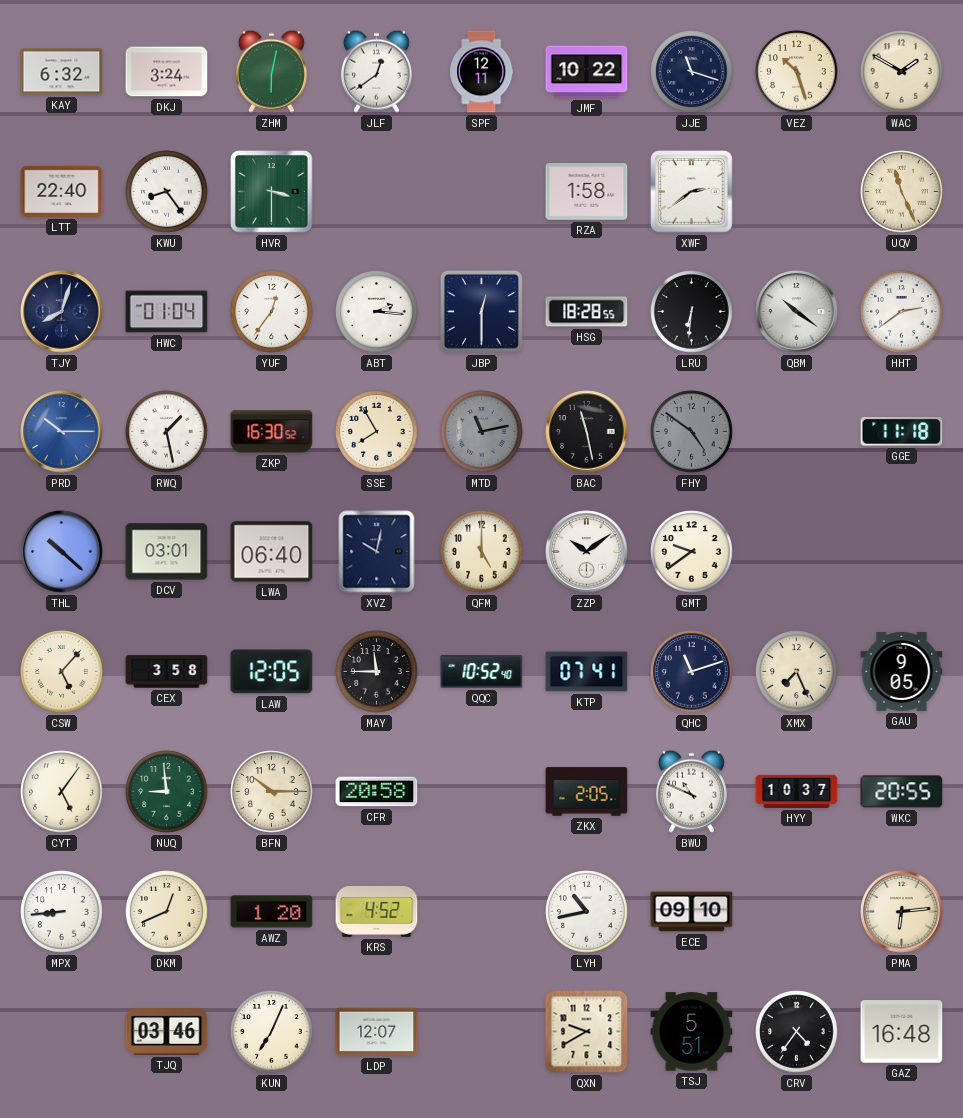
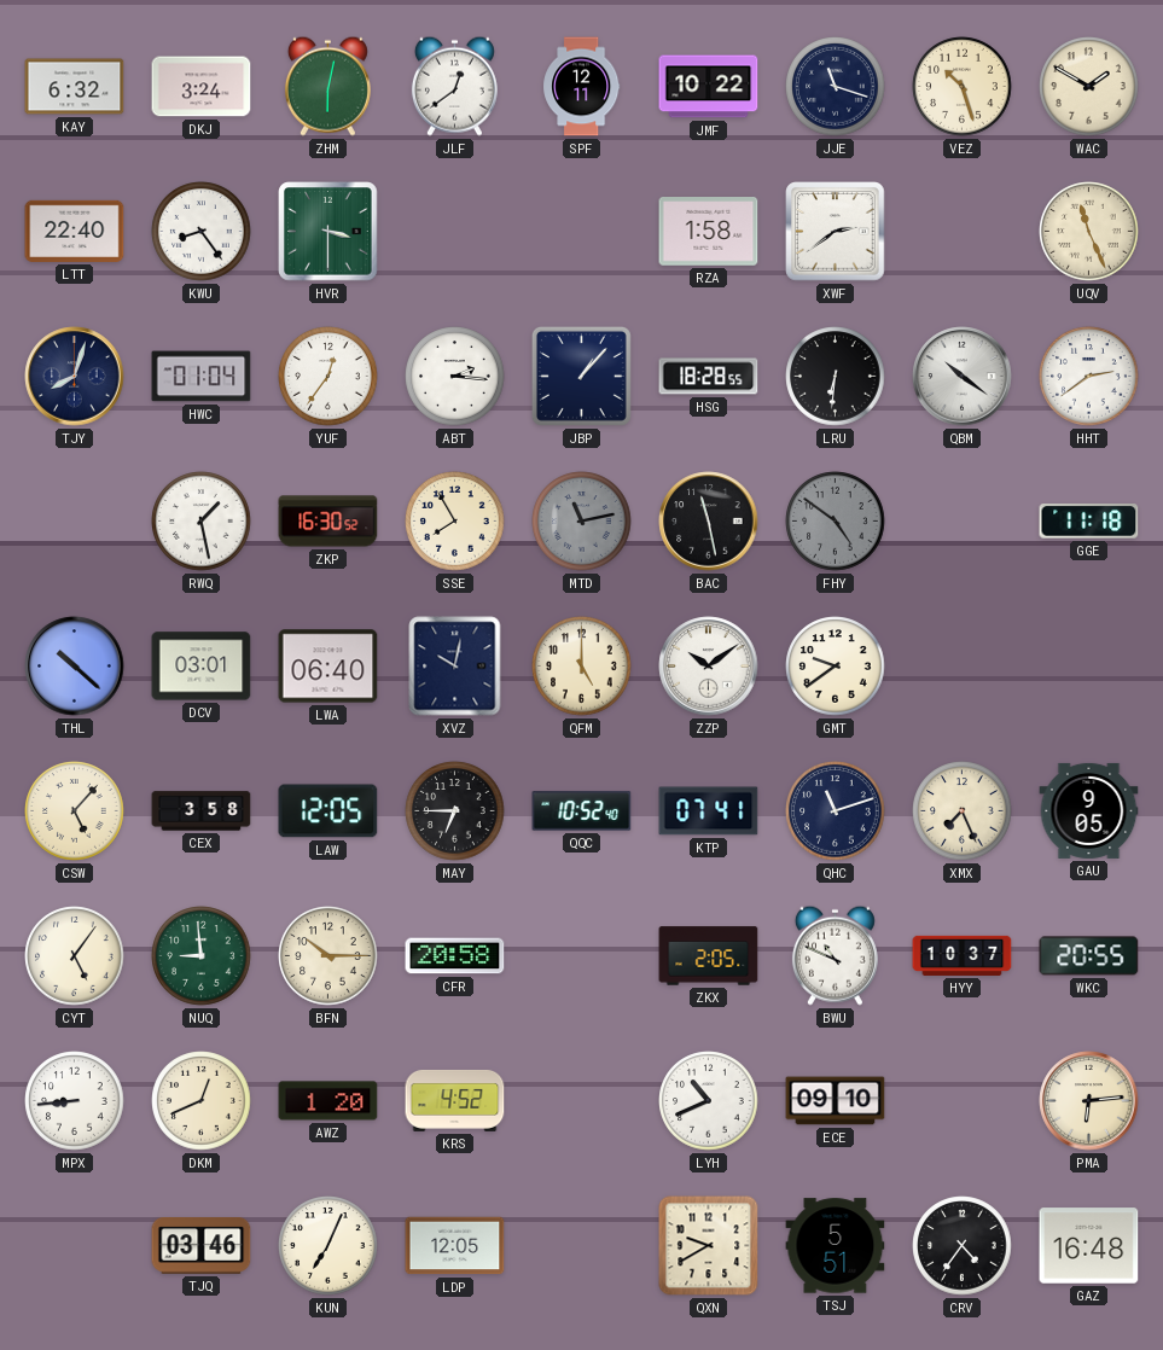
JBP: 12:30 -> 1:07
PRD: 10:15 -> none
MAY: 11:45 -> 6:45
LYH: 10:43 -> 10:41
LDP: 12:07 -> 12:05
